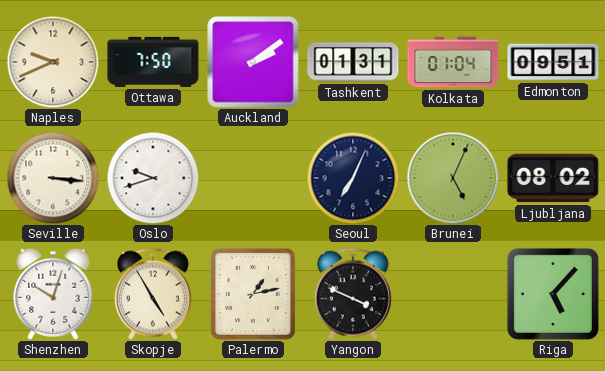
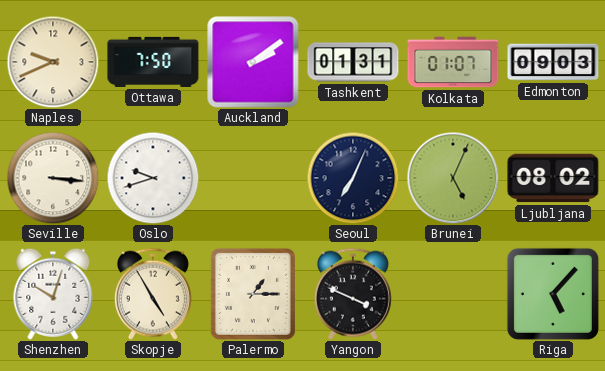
Kolkata: 01:04 -> 01:07
Edmonton: 09:51 -> 09:03
Palermo: 1:13 -> 1:15
